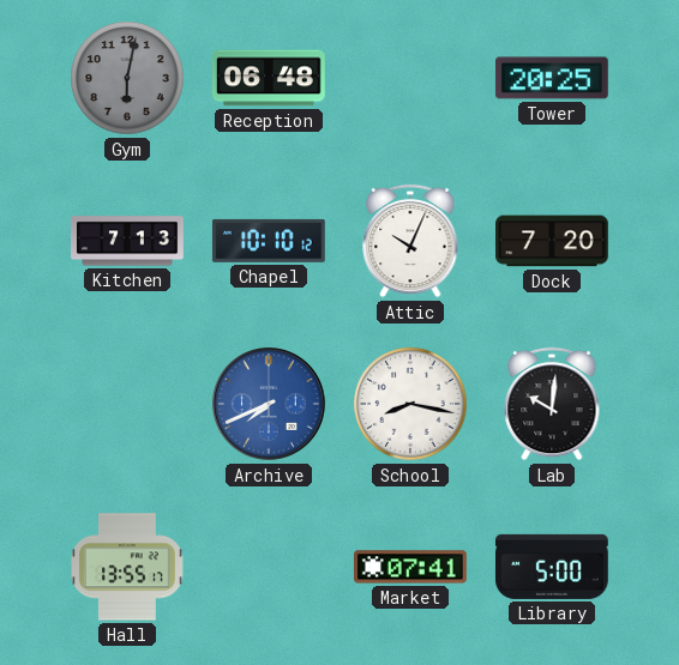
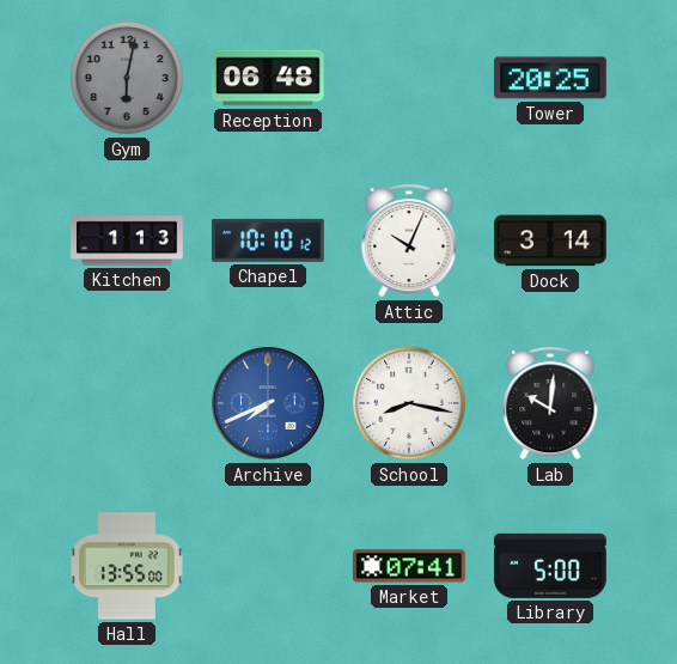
Kitchen: 7:13 -> 1:13
Dock: 7:20 -> 3:14
Hall: 13:55:17 -> 13:55:00
